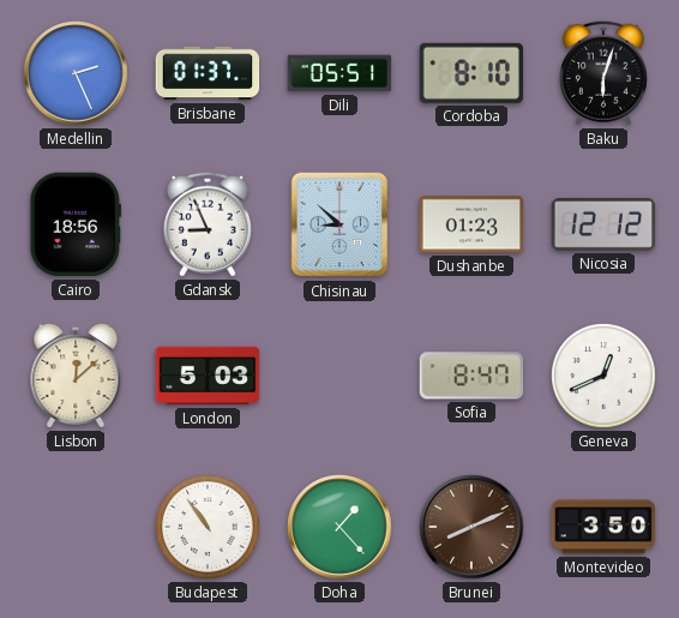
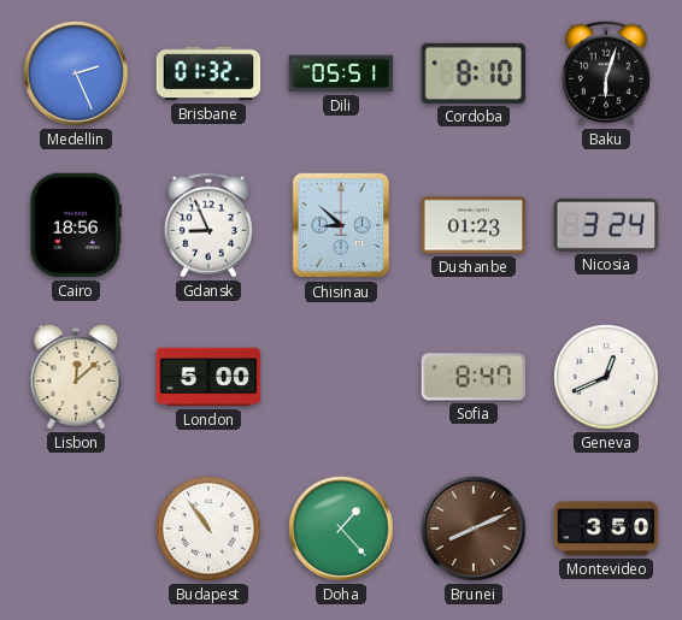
Brisbane: 01:37 -> 01:32
Nicosia: 12:12 -> 3:24
London: 5:03 -> 5:00
